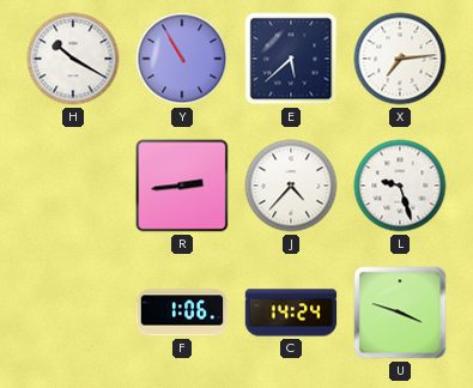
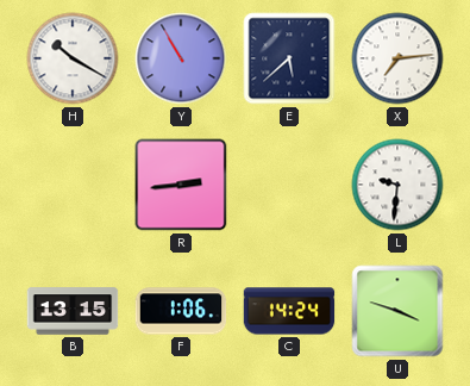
J: 4:37 -> none
L: 9:27 -> 9:31
B: none -> 13:15
